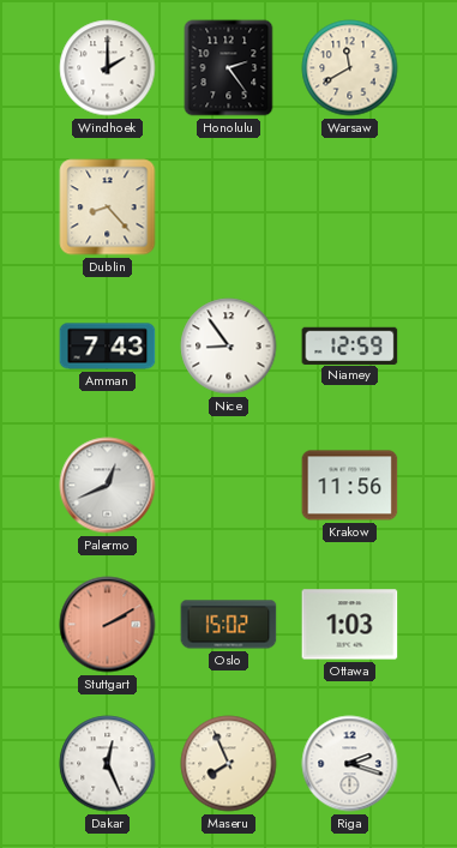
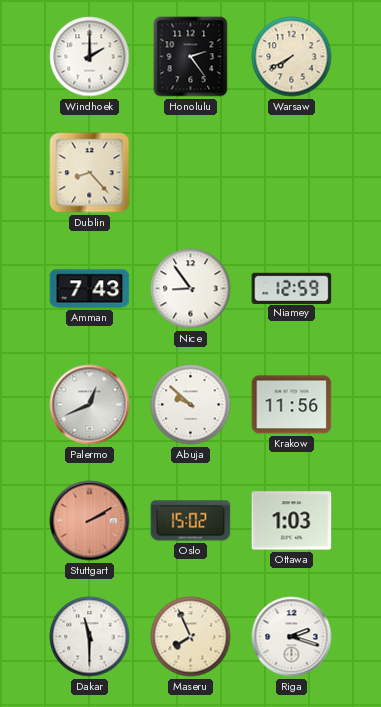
Warsaw: 11:40 -> 7:40
Abuja: none -> 9:52
Dakar: 12:26 -> 11:30
